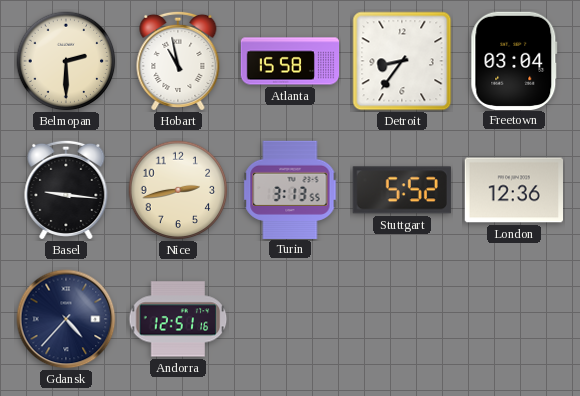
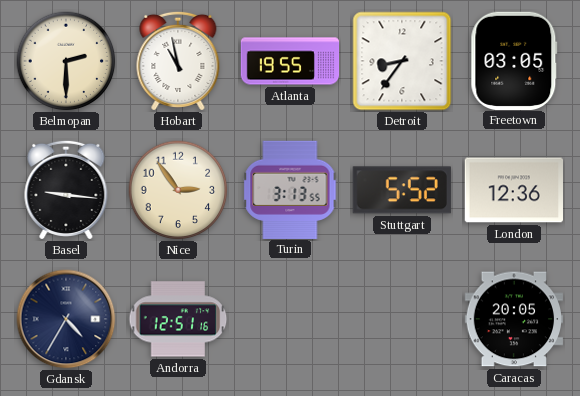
Atlanta: 15:58 -> 19:55
Freetown: 03:04 -> 03:05
Nice: 2:43 -> 2:54
Gdansk: 4:37 -> 4:35
Caracas: none -> 20:05
